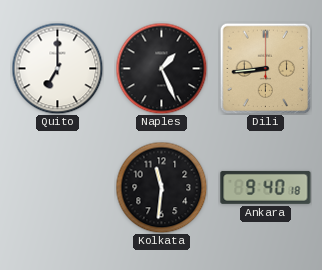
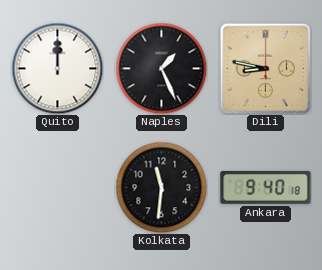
Quito: 7:00 -> 12:00
Dili: 8:44 -> 8:47
